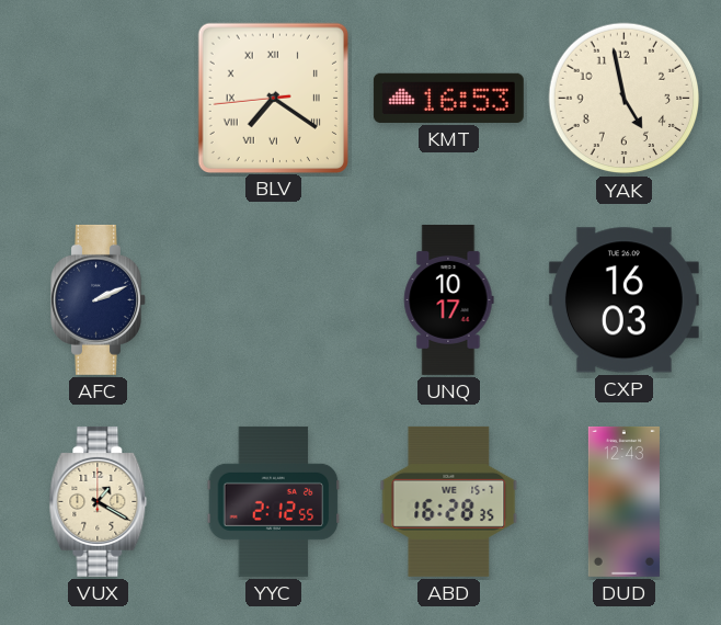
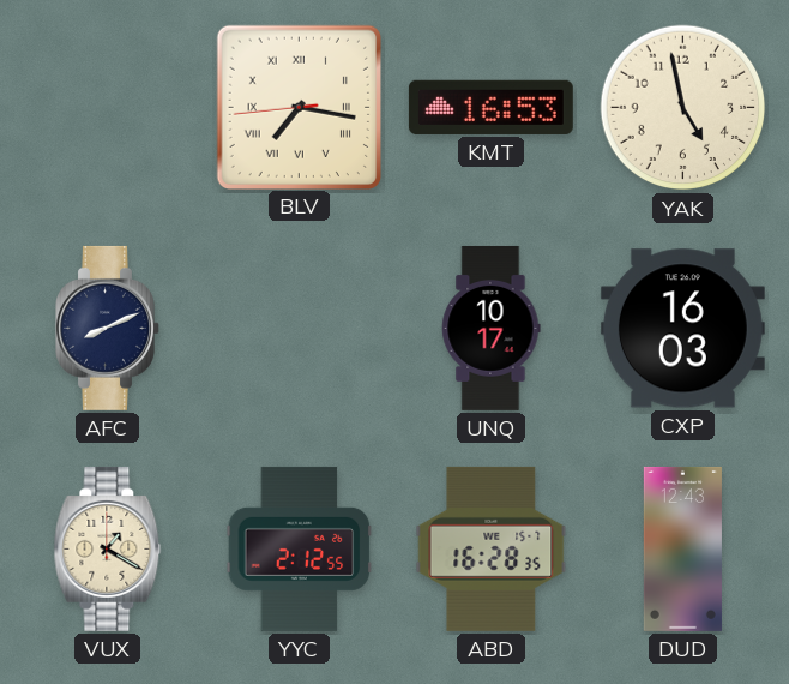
BLV: 7:20 -> 7:16
AFC: 2:11 -> 8:11
